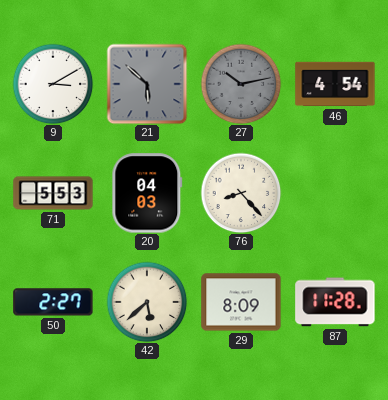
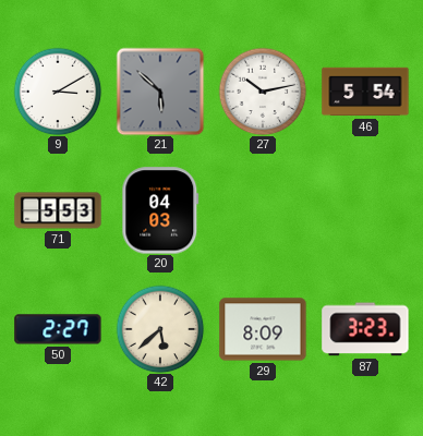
27 dial: grey -> white
46: 4:54 -> 5:54
76: 8:23 -> none
87: 11:28 -> 3:23
